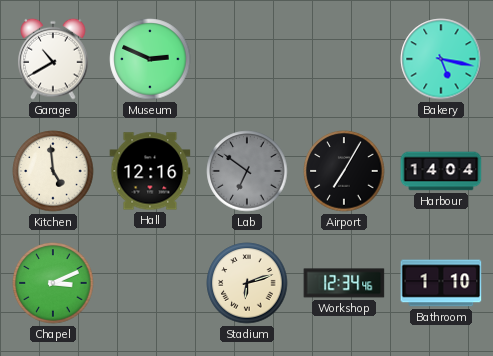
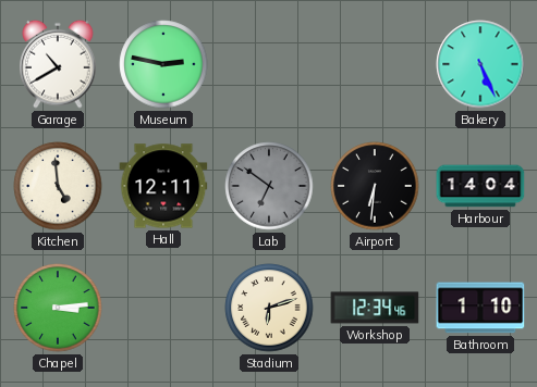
Museum: 2:49 -> 2:47
Bakery: 5:17 -> 5:26
Hall: 12:16 -> 12:11
Airport: 7:05 -> 6:31
Chapel: 3:11 -> 3:14
